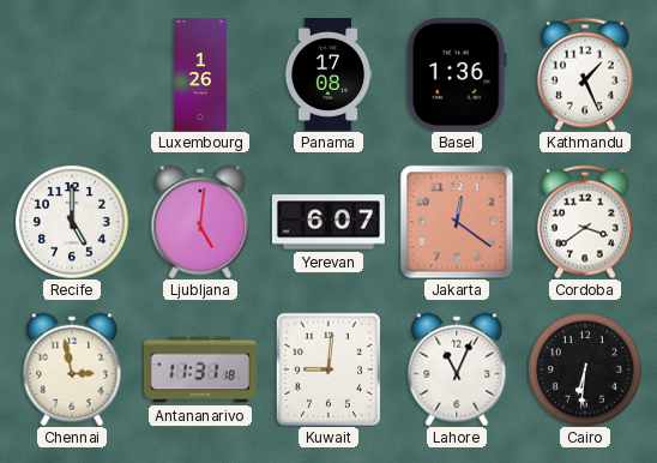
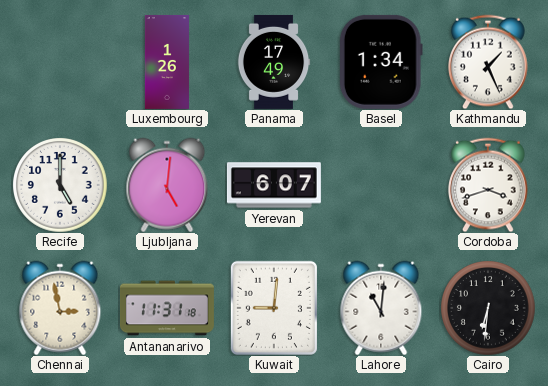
Panama: 17:08 -> 17:49
Basel: 1:36 -> 1:34
Jakarta: 12:21 -> none
Cordoba: 3:39 -> 3:42
Lahore: 11:04 -> 11:01
